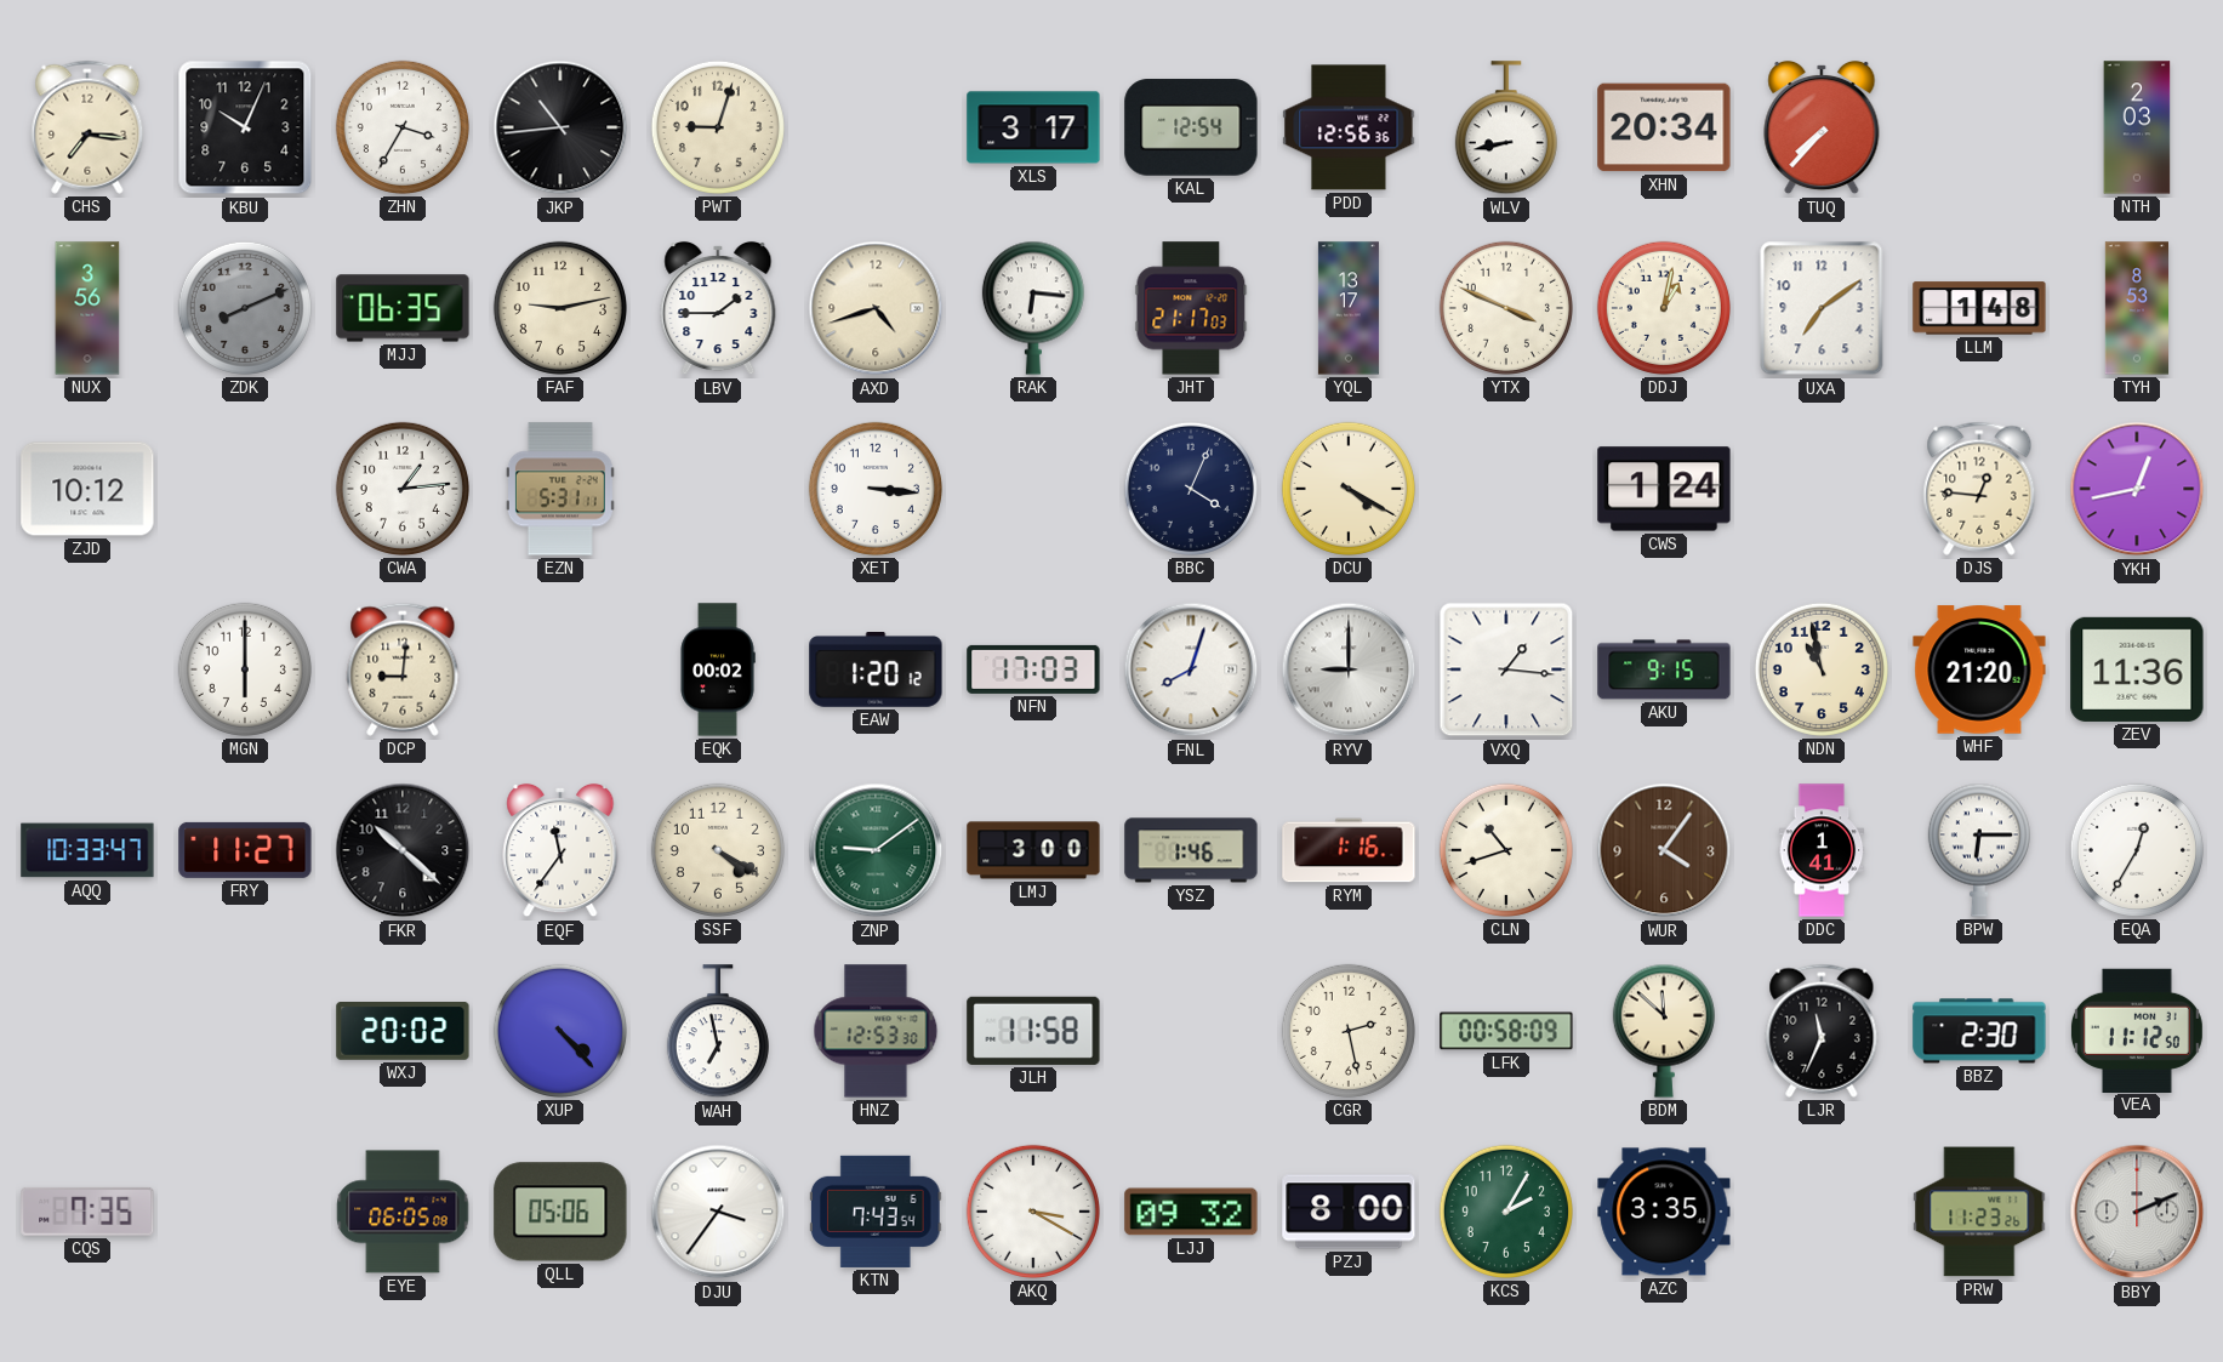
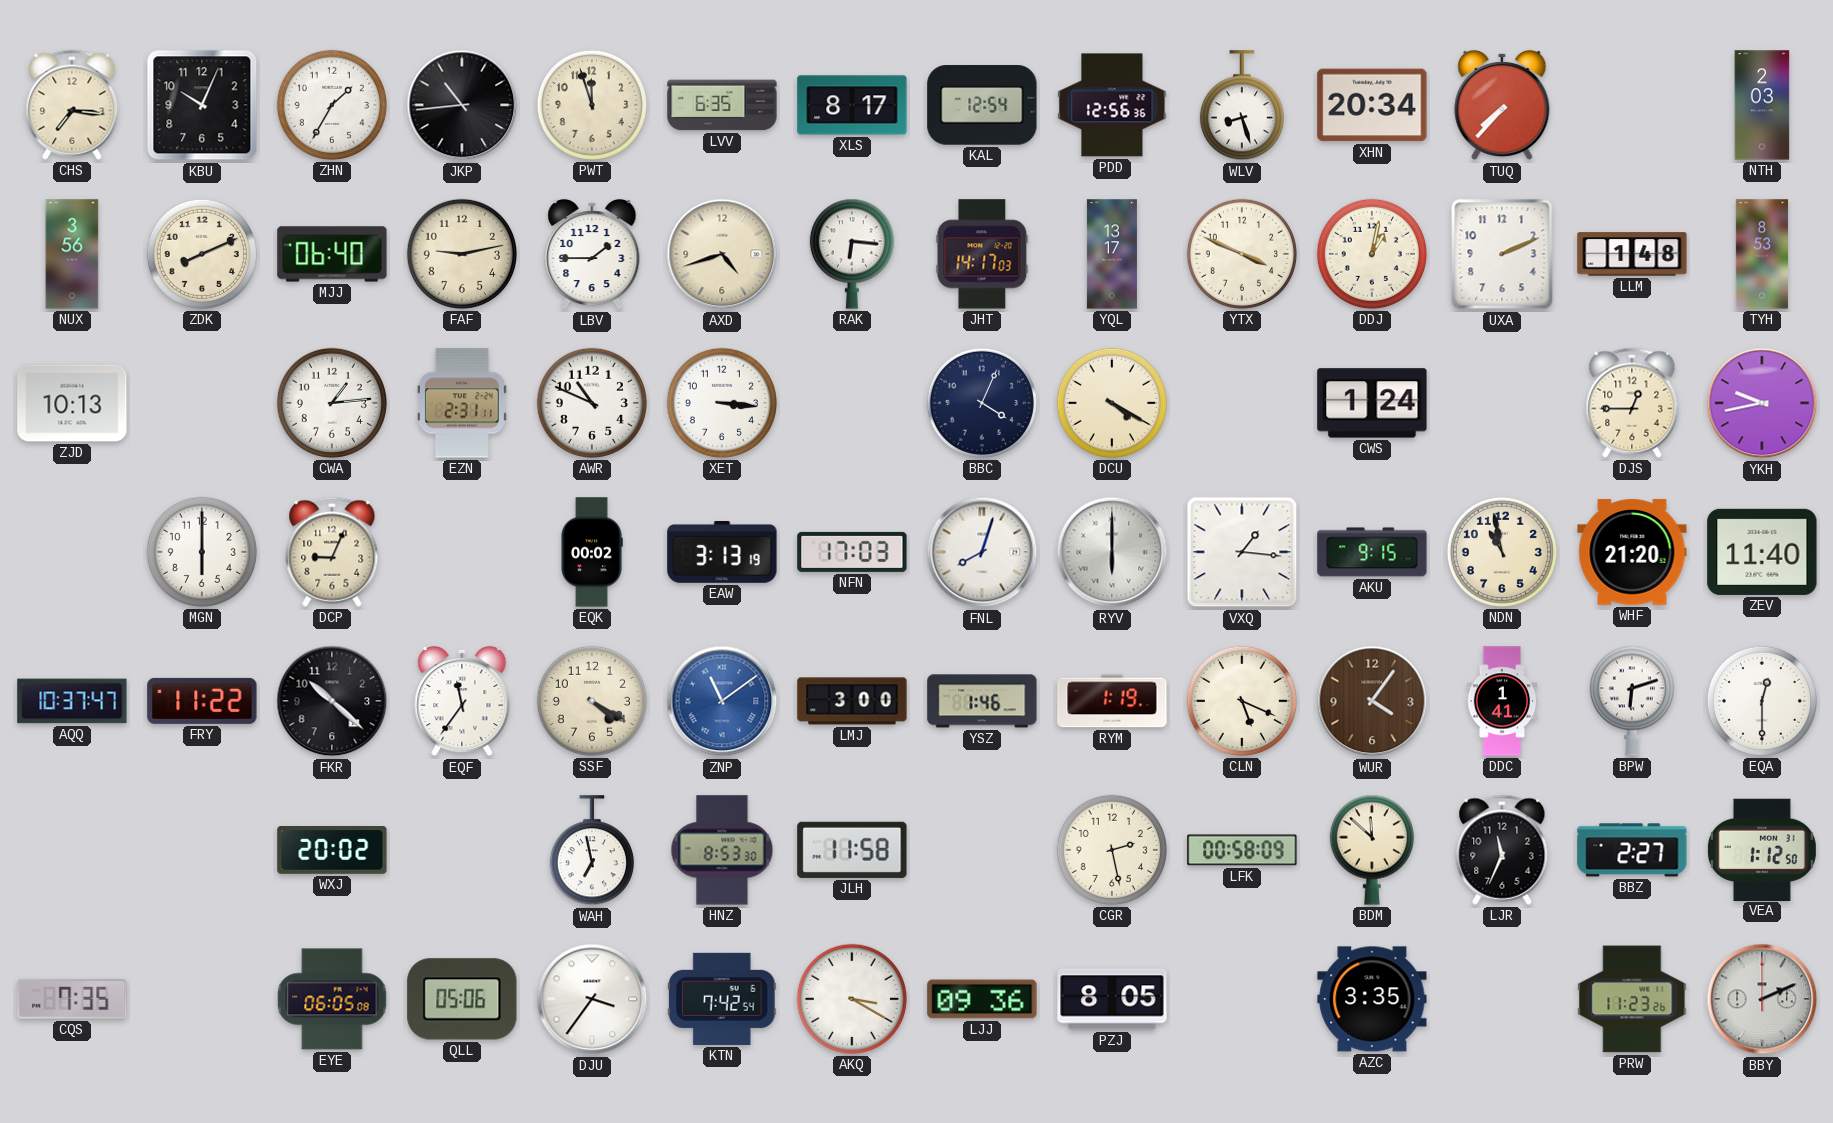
ZHN: 3:35 -> 1:35
PWT: 9:03 -> 11:57
LVV: none -> 6:35
XLS: 3:17 -> 8:17
WLV: 8:43 -> 8:27
ZDK dial: grey -> cream
MJJ: 06:35 -> 06:40
JHT: 21:17 -> 14:17
UXA: 7:09 -> 2:11
ZJD: 10:12 -> 10:13
EZN: 5:31 -> 2:31
AWR: none -> 10:49
DJS: 12:46 -> 12:45
YKH: 12:43 -> 9:43
DCP: 9:01 -> 9:04
EAW: 1:20 -> 3:13
RYV: 9:00 -> 6:00
ZEV: 11:36 -> 11:40
AQQ: 10:33 -> 10:37
FRY: 11:27 -> 11:22
ZNP: 9:09 -> 11:09
ZNP dial: green -> blue
RYM: 1:16 -> 1:19
CLN: 10:42 -> 5:19
BPW: 6:15 -> 6:12
EQA: 12:35 -> 12:30
XUP: 4:23 -> none
HNZ: 12:53 -> 8:53
BBZ: 2:30 -> 2:27
VEA: 11:12 -> 1:12
KTN: 7:43 -> 7:42
LJJ: 09:32 -> 09:36
PZJ: 8:00 -> 8:05
KCS: 2:05 -> none
